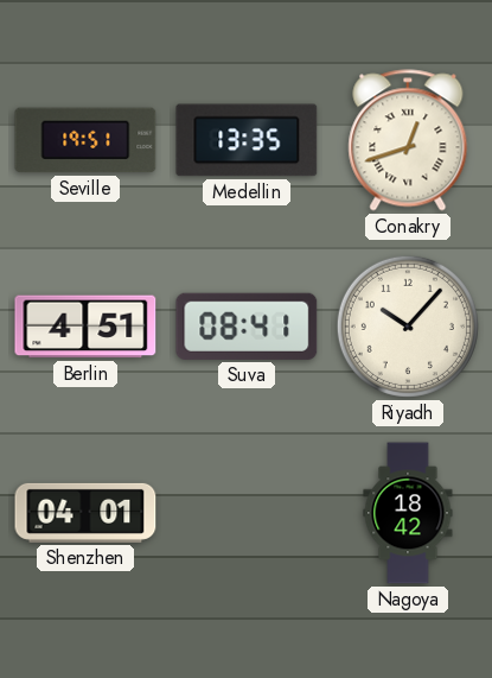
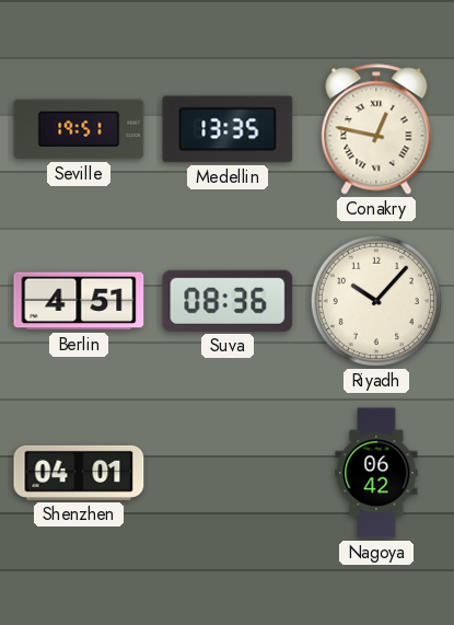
Conakry: 12:42 -> 12:47
Suva: 08:41 -> 08:36
Nagoya: 18:42 -> 06:42
